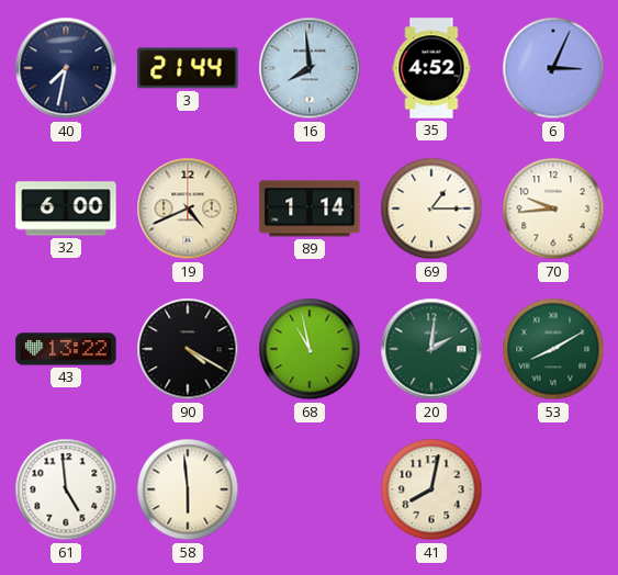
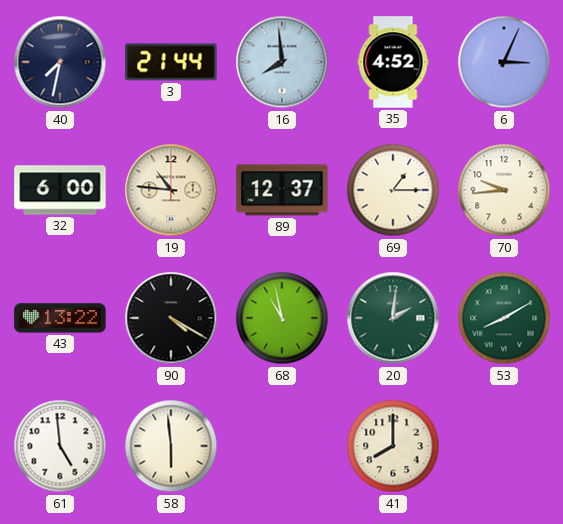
19: 4:41 -> 10:46
89: 1:14 -> 12:37
41: 8:02 -> 8:00
